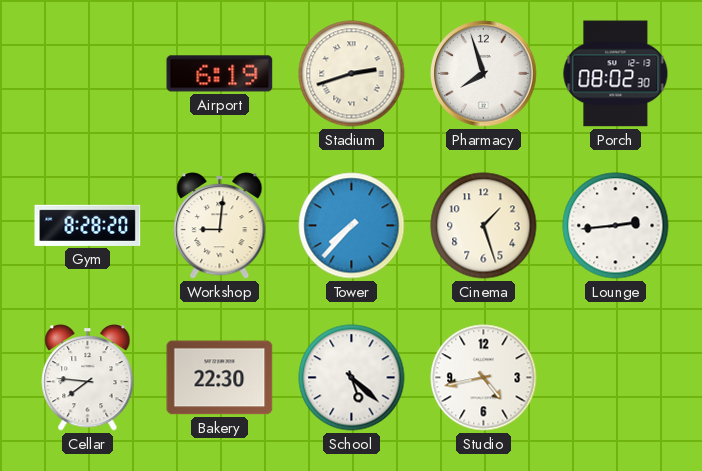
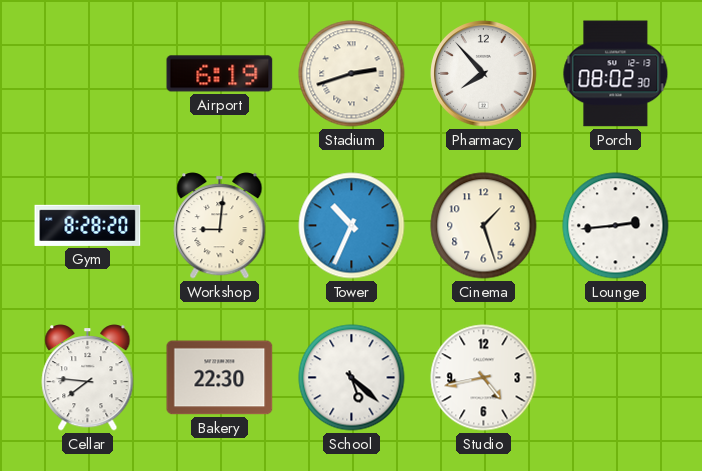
Pharmacy: 7:57 -> 7:53
Tower: 7:37 -> 10:34
